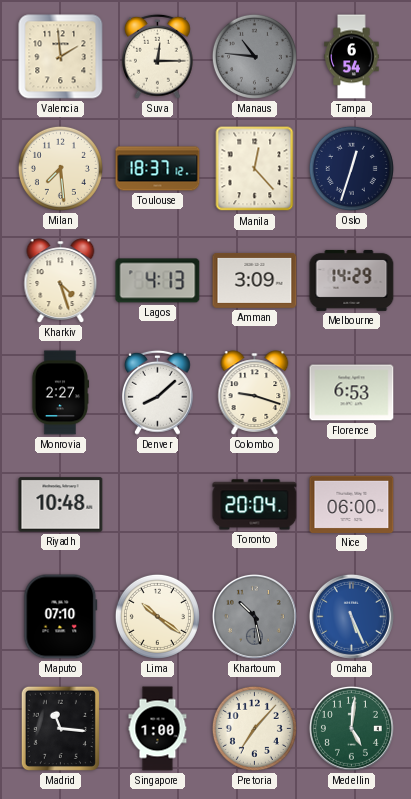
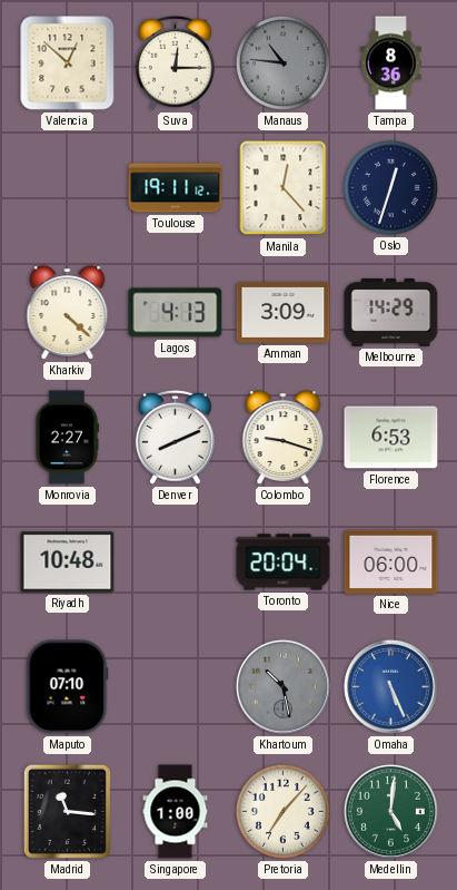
Valencia: 1:59 -> 12:52
Tampa: 6:54 -> 8:36
Milan: 7:29 -> none
Toulouse: 18:37 -> 19:11
Kharkiv: 4:27 -> 4:22
Denver: 8:08 -> 8:11
Lima: 10:21 -> none
